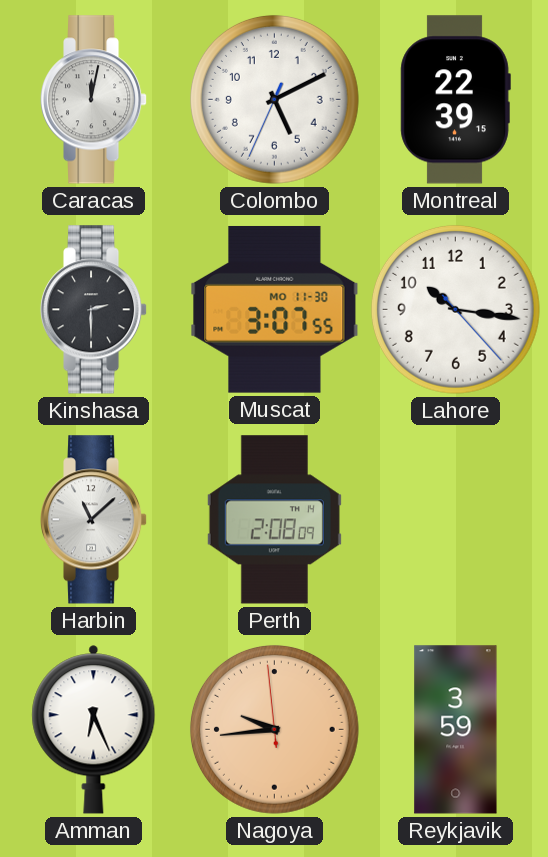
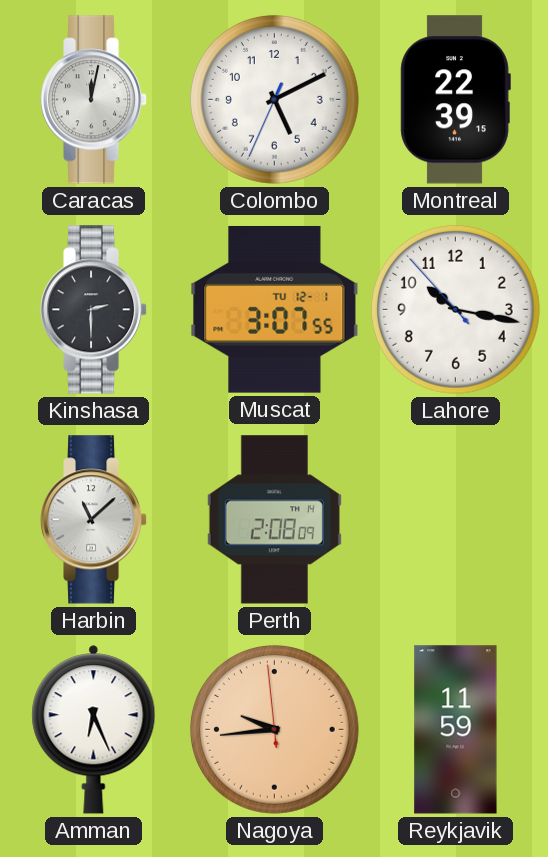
Muscat date: MO 11-30 -> TU 12-1
Lahore: 10:16:23 -> 10:16:53
Reykjavik: 3:59 -> 11:59
